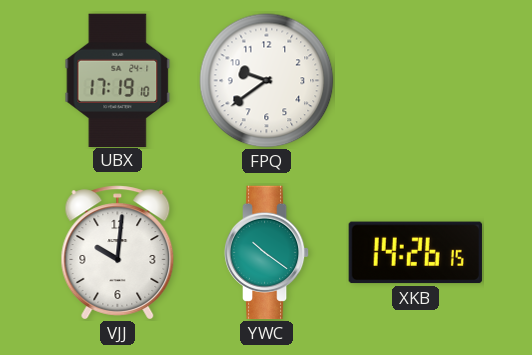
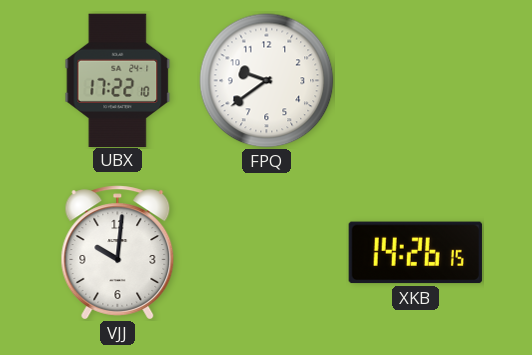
UBX: 17:19 -> 17:22
YWC: 10:21 -> none
